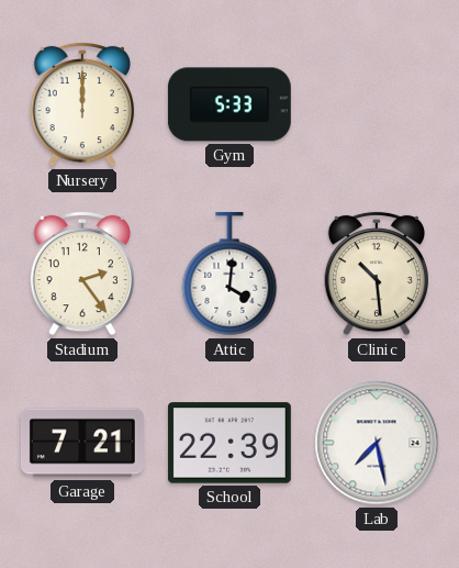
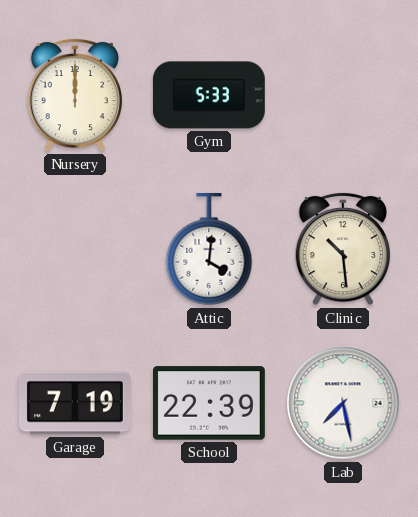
Stadium: 2:24 -> none
Garage: 7:21 -> 7:19
